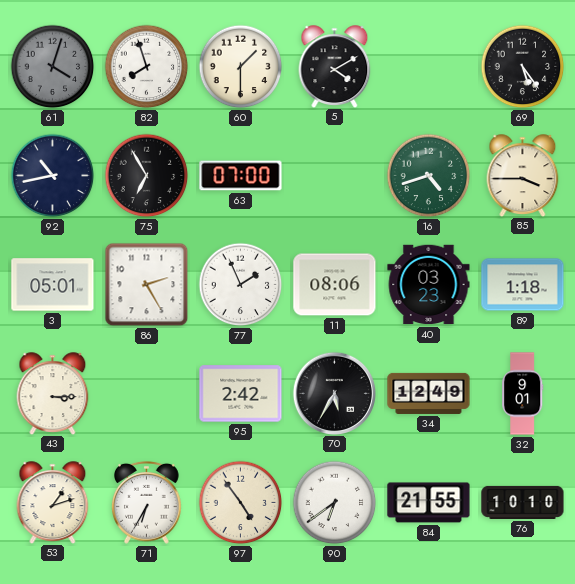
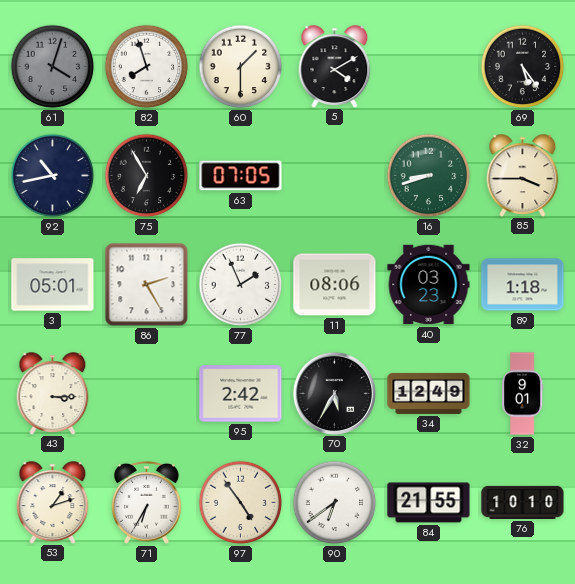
63: 07:00 -> 07:05
16: 4:42 -> 8:42
